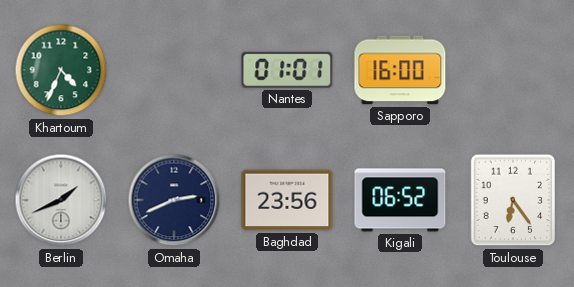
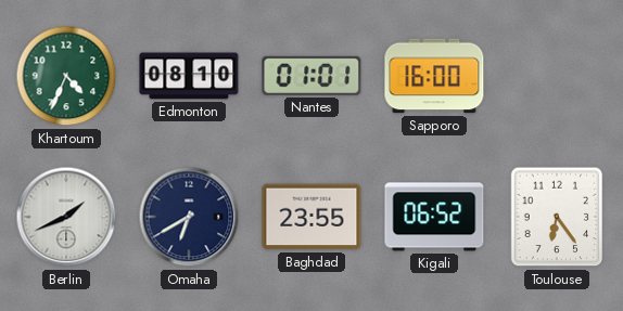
Edmonton: none -> 08:10
Omaha: 2:41 -> 6:40
Baghdad: 23:56 -> 23:55
